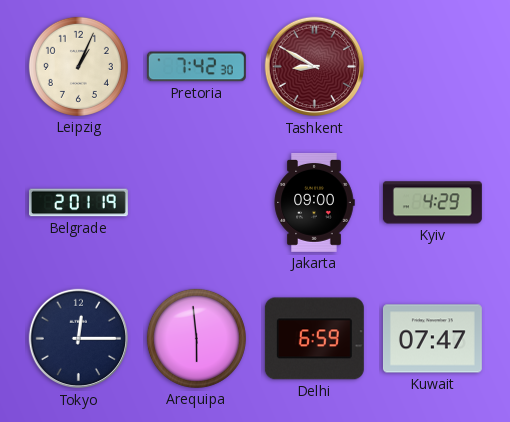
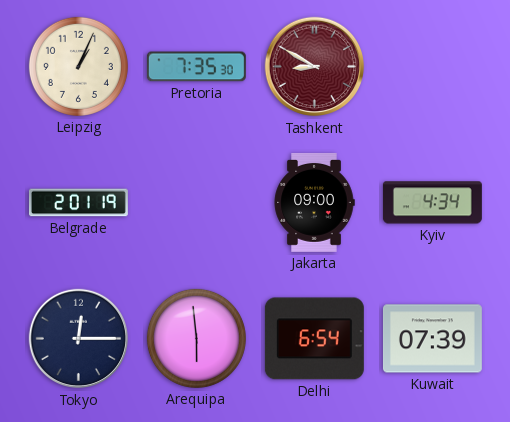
Pretoria: 7:42 -> 7:35
Kyiv: 4:29 -> 4:34
Delhi: 6:59 -> 6:54
Kuwait: 07:47 -> 07:39
